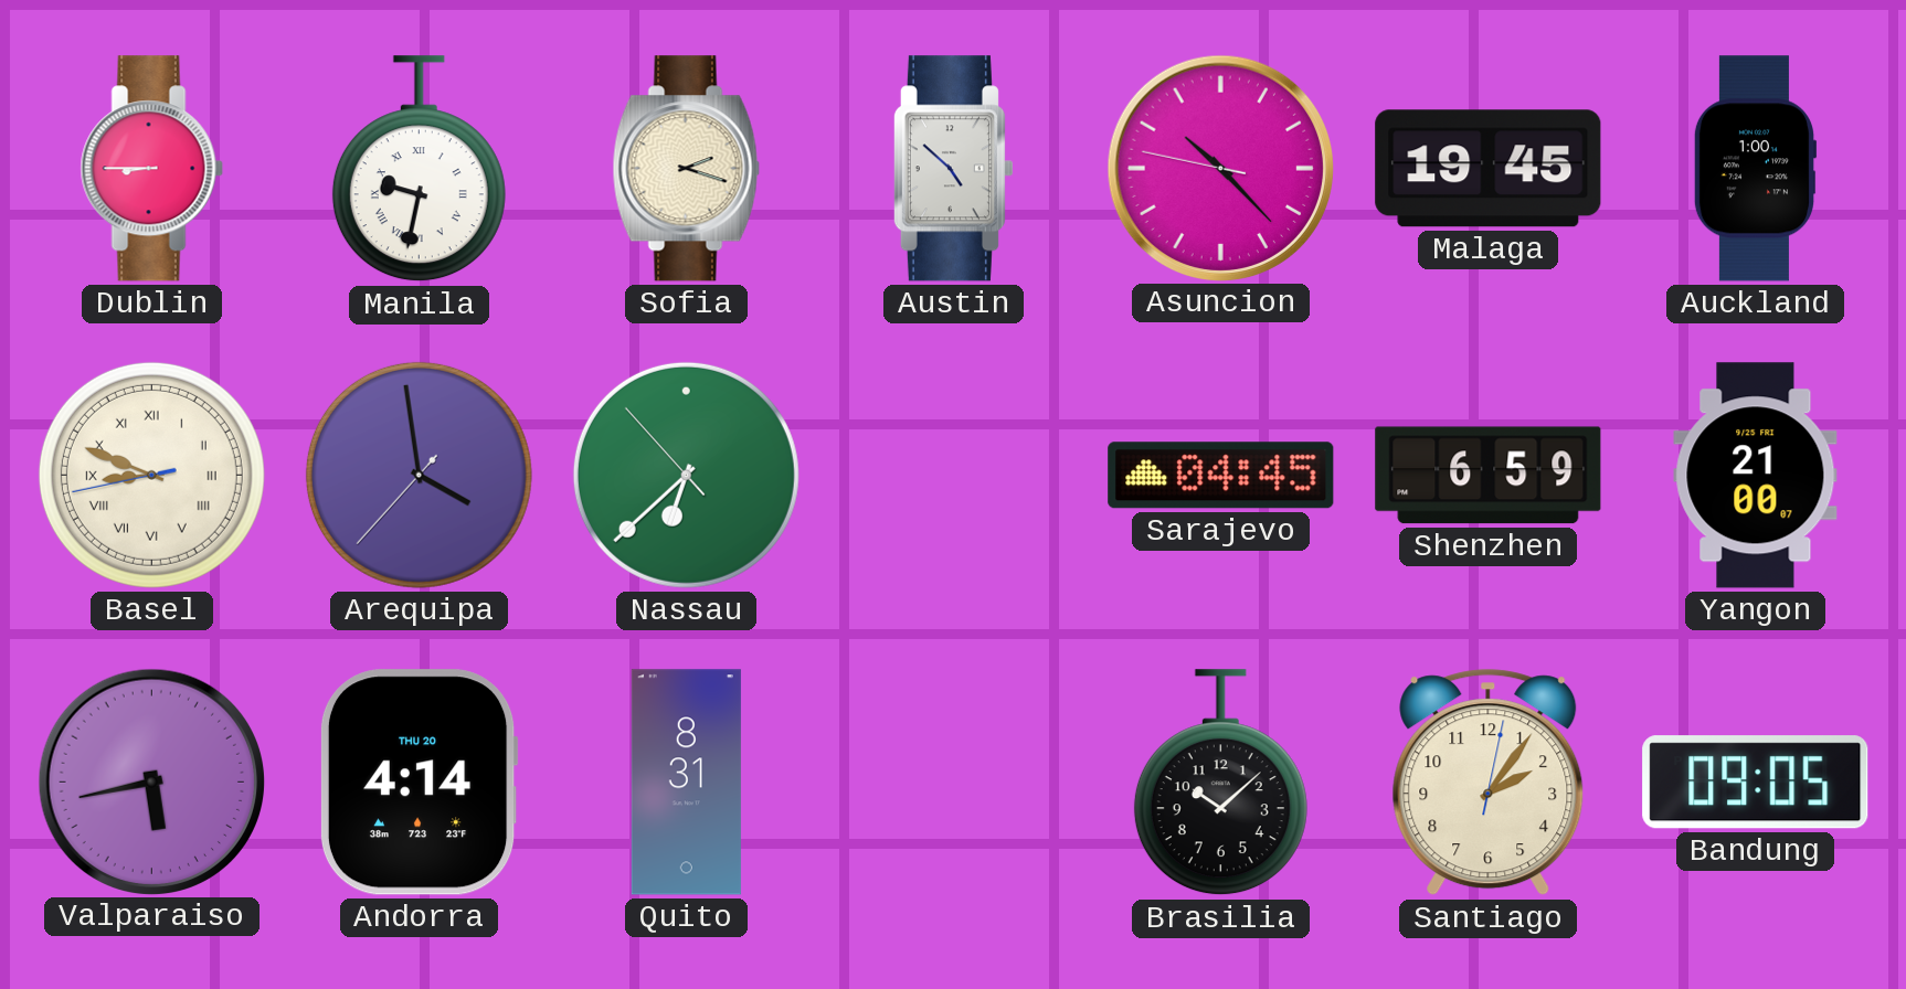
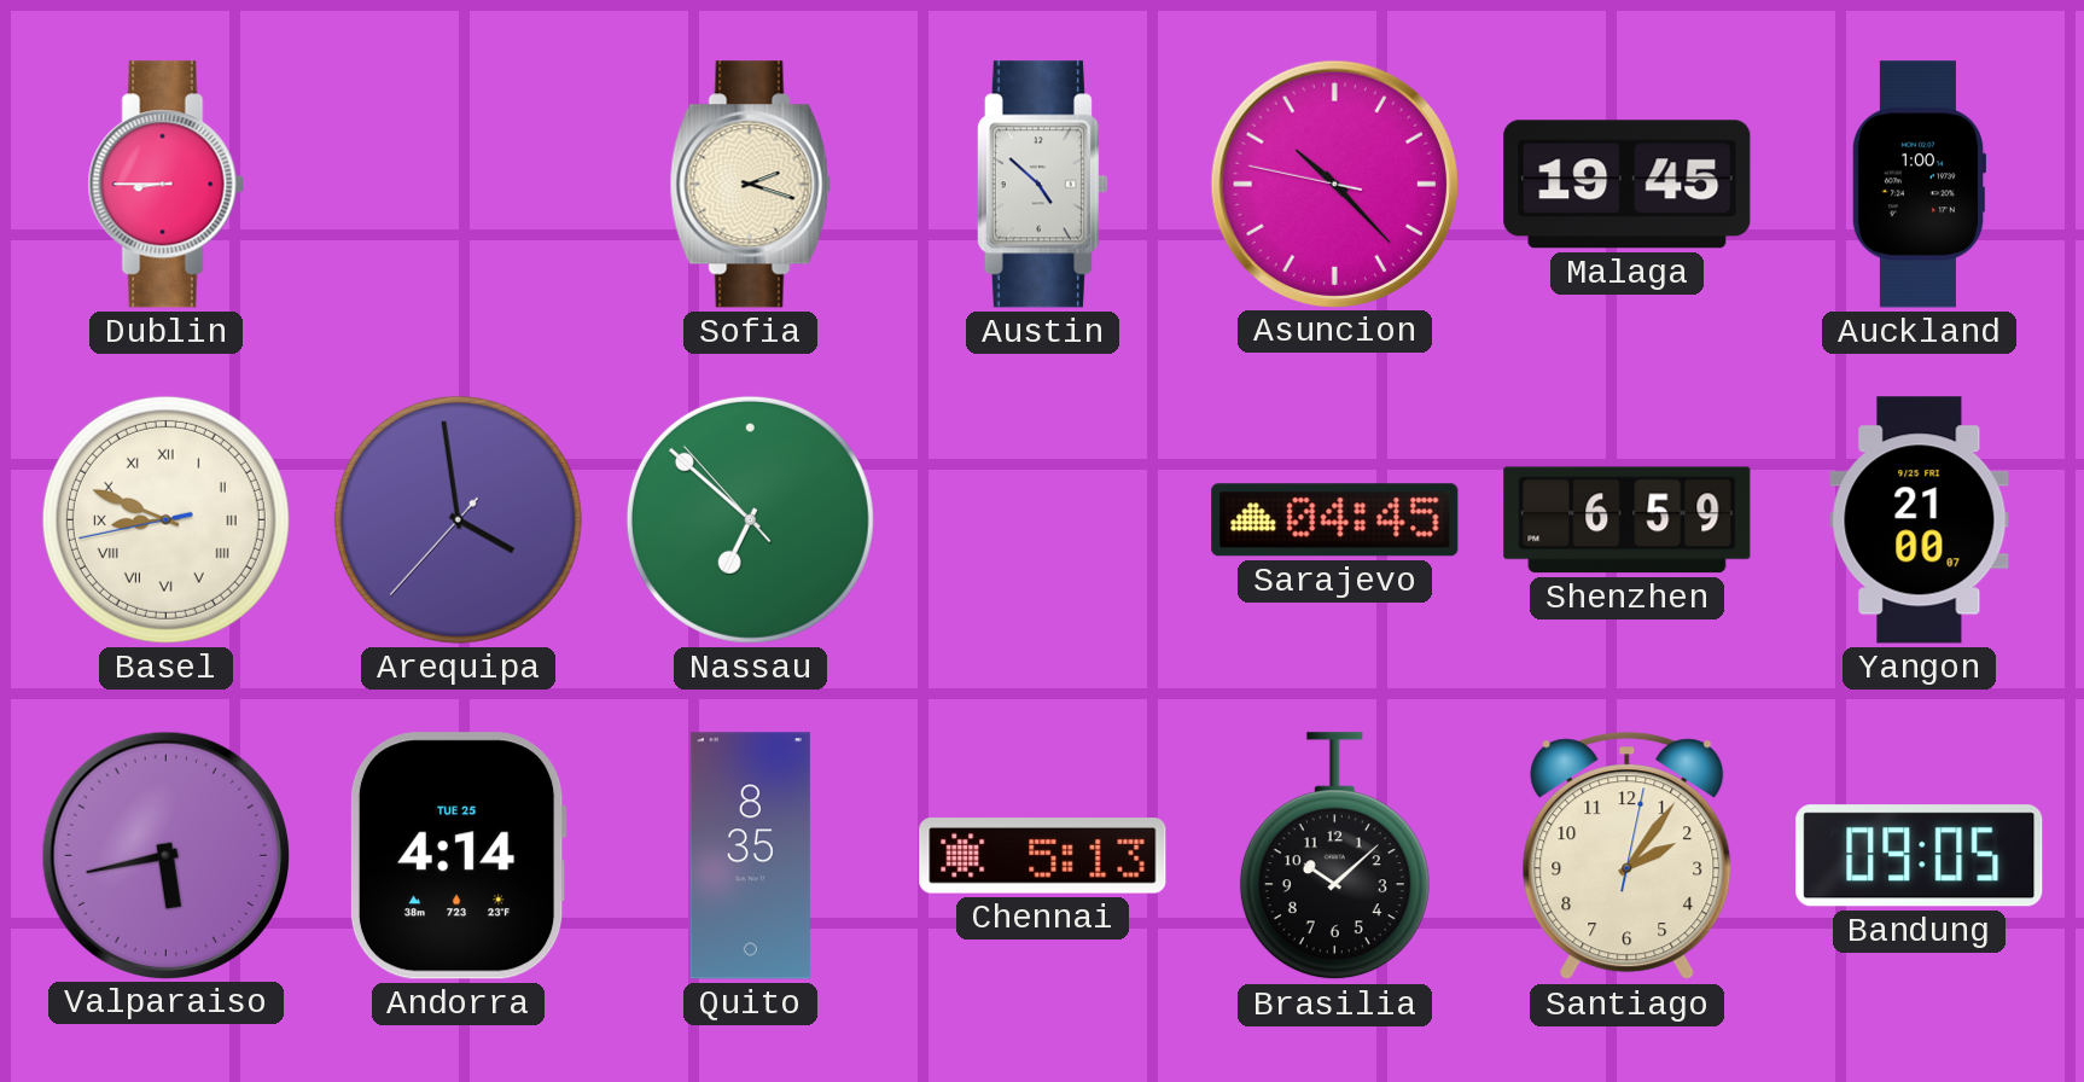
Manila: 9:32 -> none
Nassau: 6:37 -> 6:51
Andorra date: THU 20 -> TUE 25
Quito: 8:31 -> 8:35
Chennai: none -> 5:13
